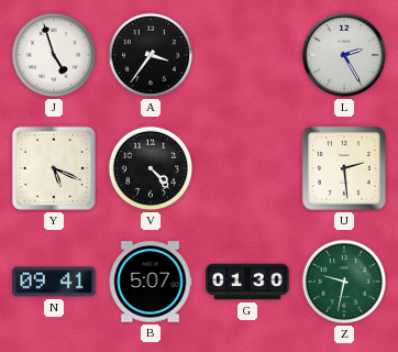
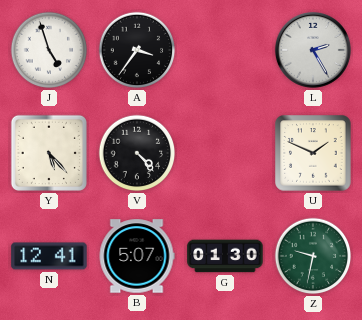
Y: 5:19 -> 5:23
U: 2:29 -> 1:49
N: 09:41 -> 12:41
